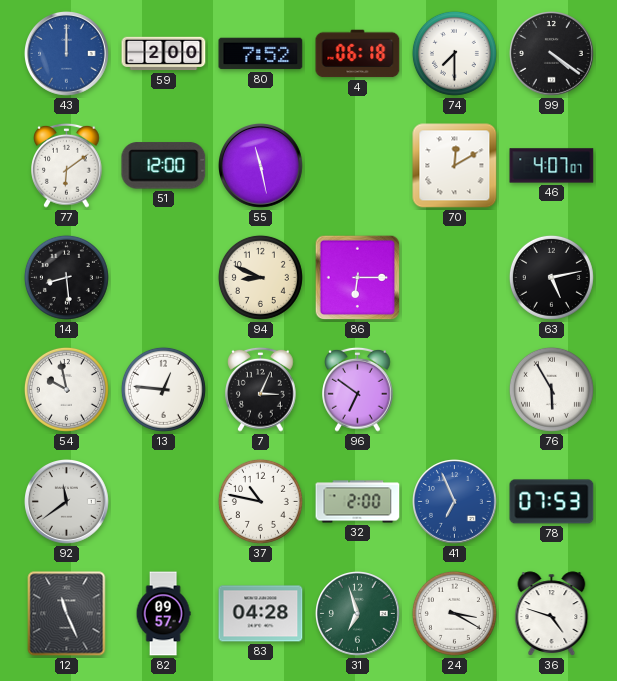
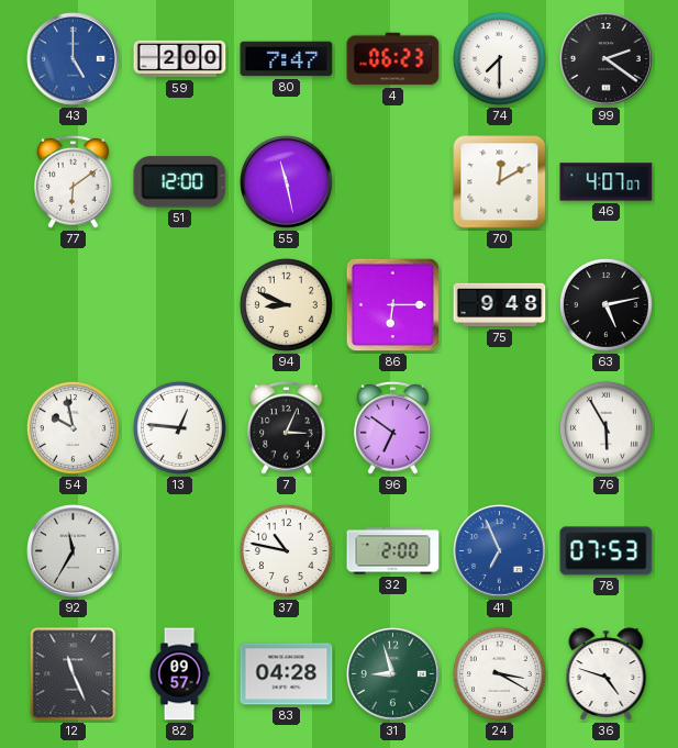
43: 12:00 -> 5:00
80: 7:52 -> 7:47
4: 06:18 -> 06:23
99: 4:21 -> 2:21
14: 8:29 -> none
75: none -> 9:48
92: 11:39 -> 11:35
31: 6:57 -> 8:57
